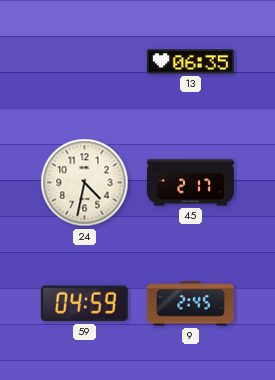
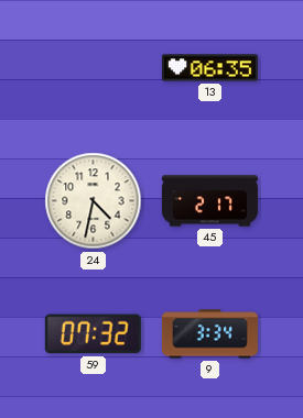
59: 04:59 -> 07:32
9: 2:45 -> 3:34
